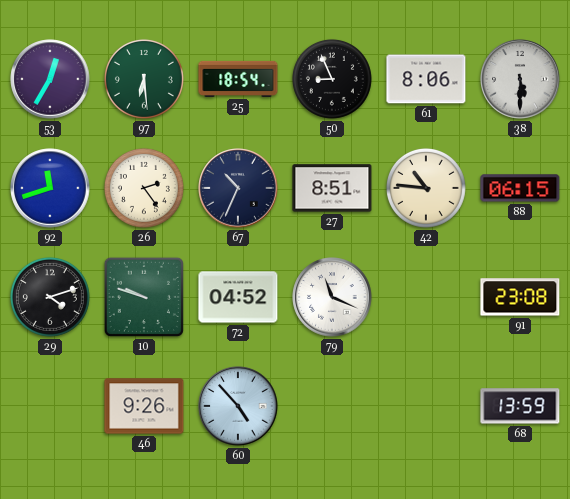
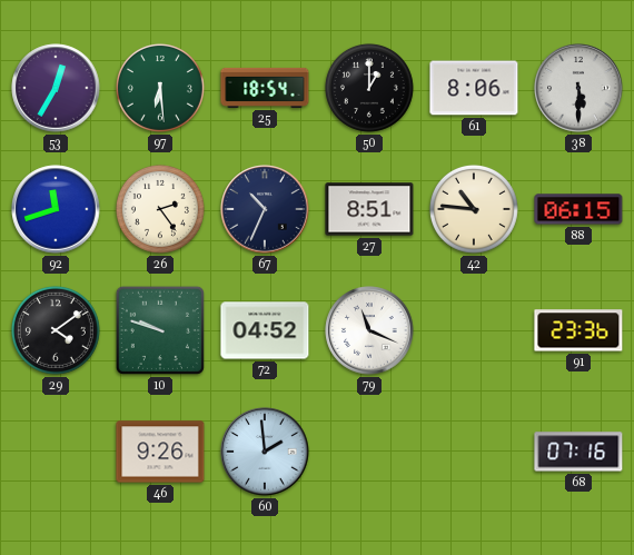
50: 8:56 -> 1:00
29: 4:12 -> 4:09
91: 23:08 -> 23:36
60: 4:53 -> 1:59
68: 13:59 -> 07:16
